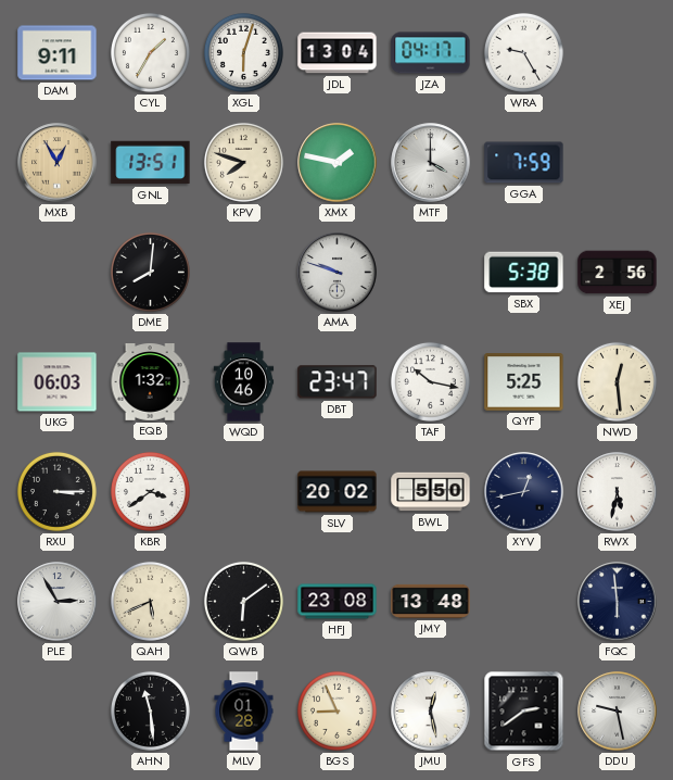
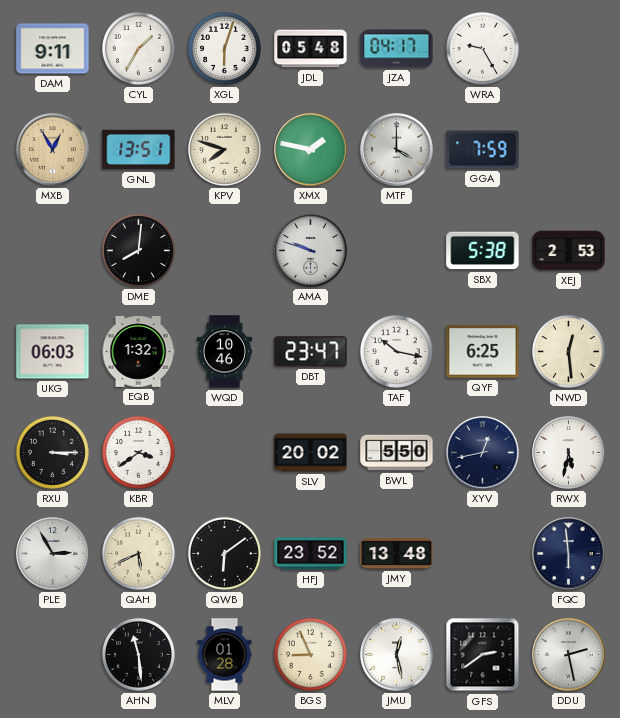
JDL: 13:04 -> 05:48
XEJ: 2:56 -> 2:53
QYF: 5:25 -> 6:25
HFJ: 23:08 -> 23:52
DDU: 9:28 -> 2:28
